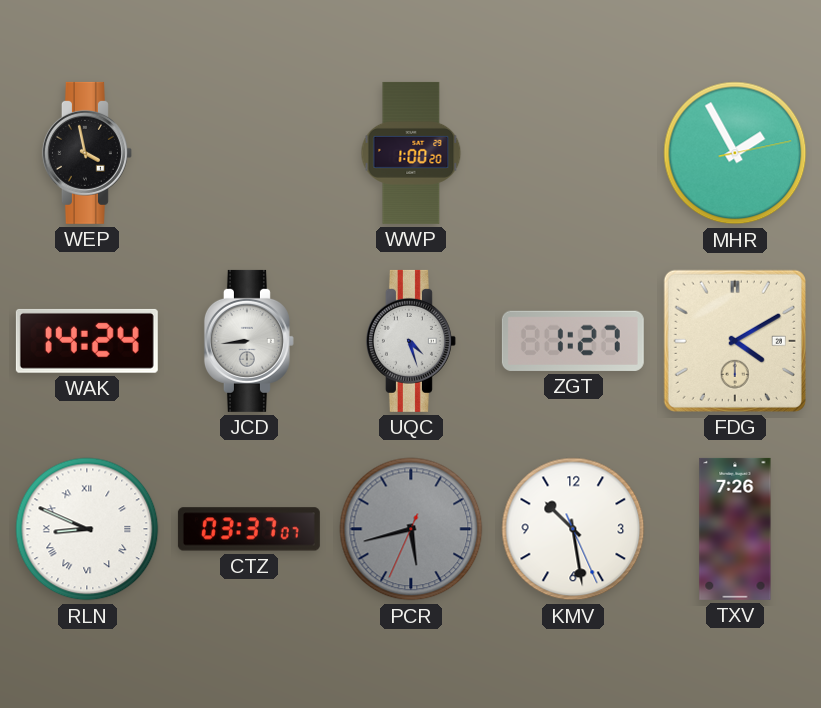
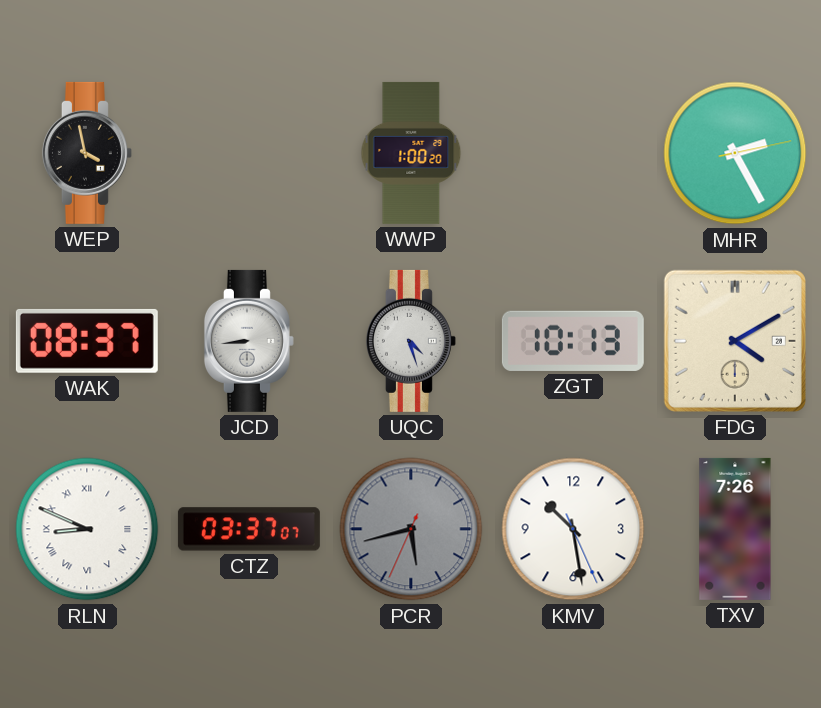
MHR: 1:55 -> 2:25
WAK: 14:24 -> 08:37
ZGT: 1:27 -> 10:13
